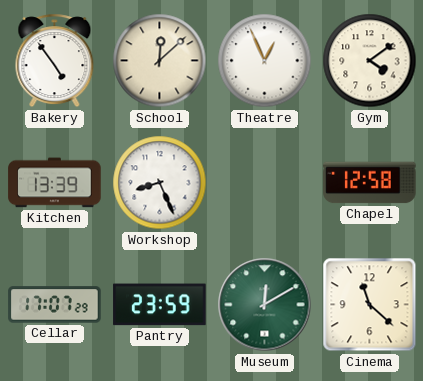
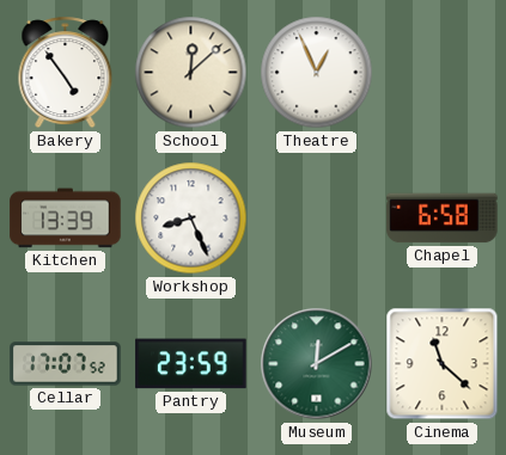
Gym: 4:09 -> none
Chapel: 12:58 -> 6:58
Cellar: 17:07:29 -> 17:07:52
